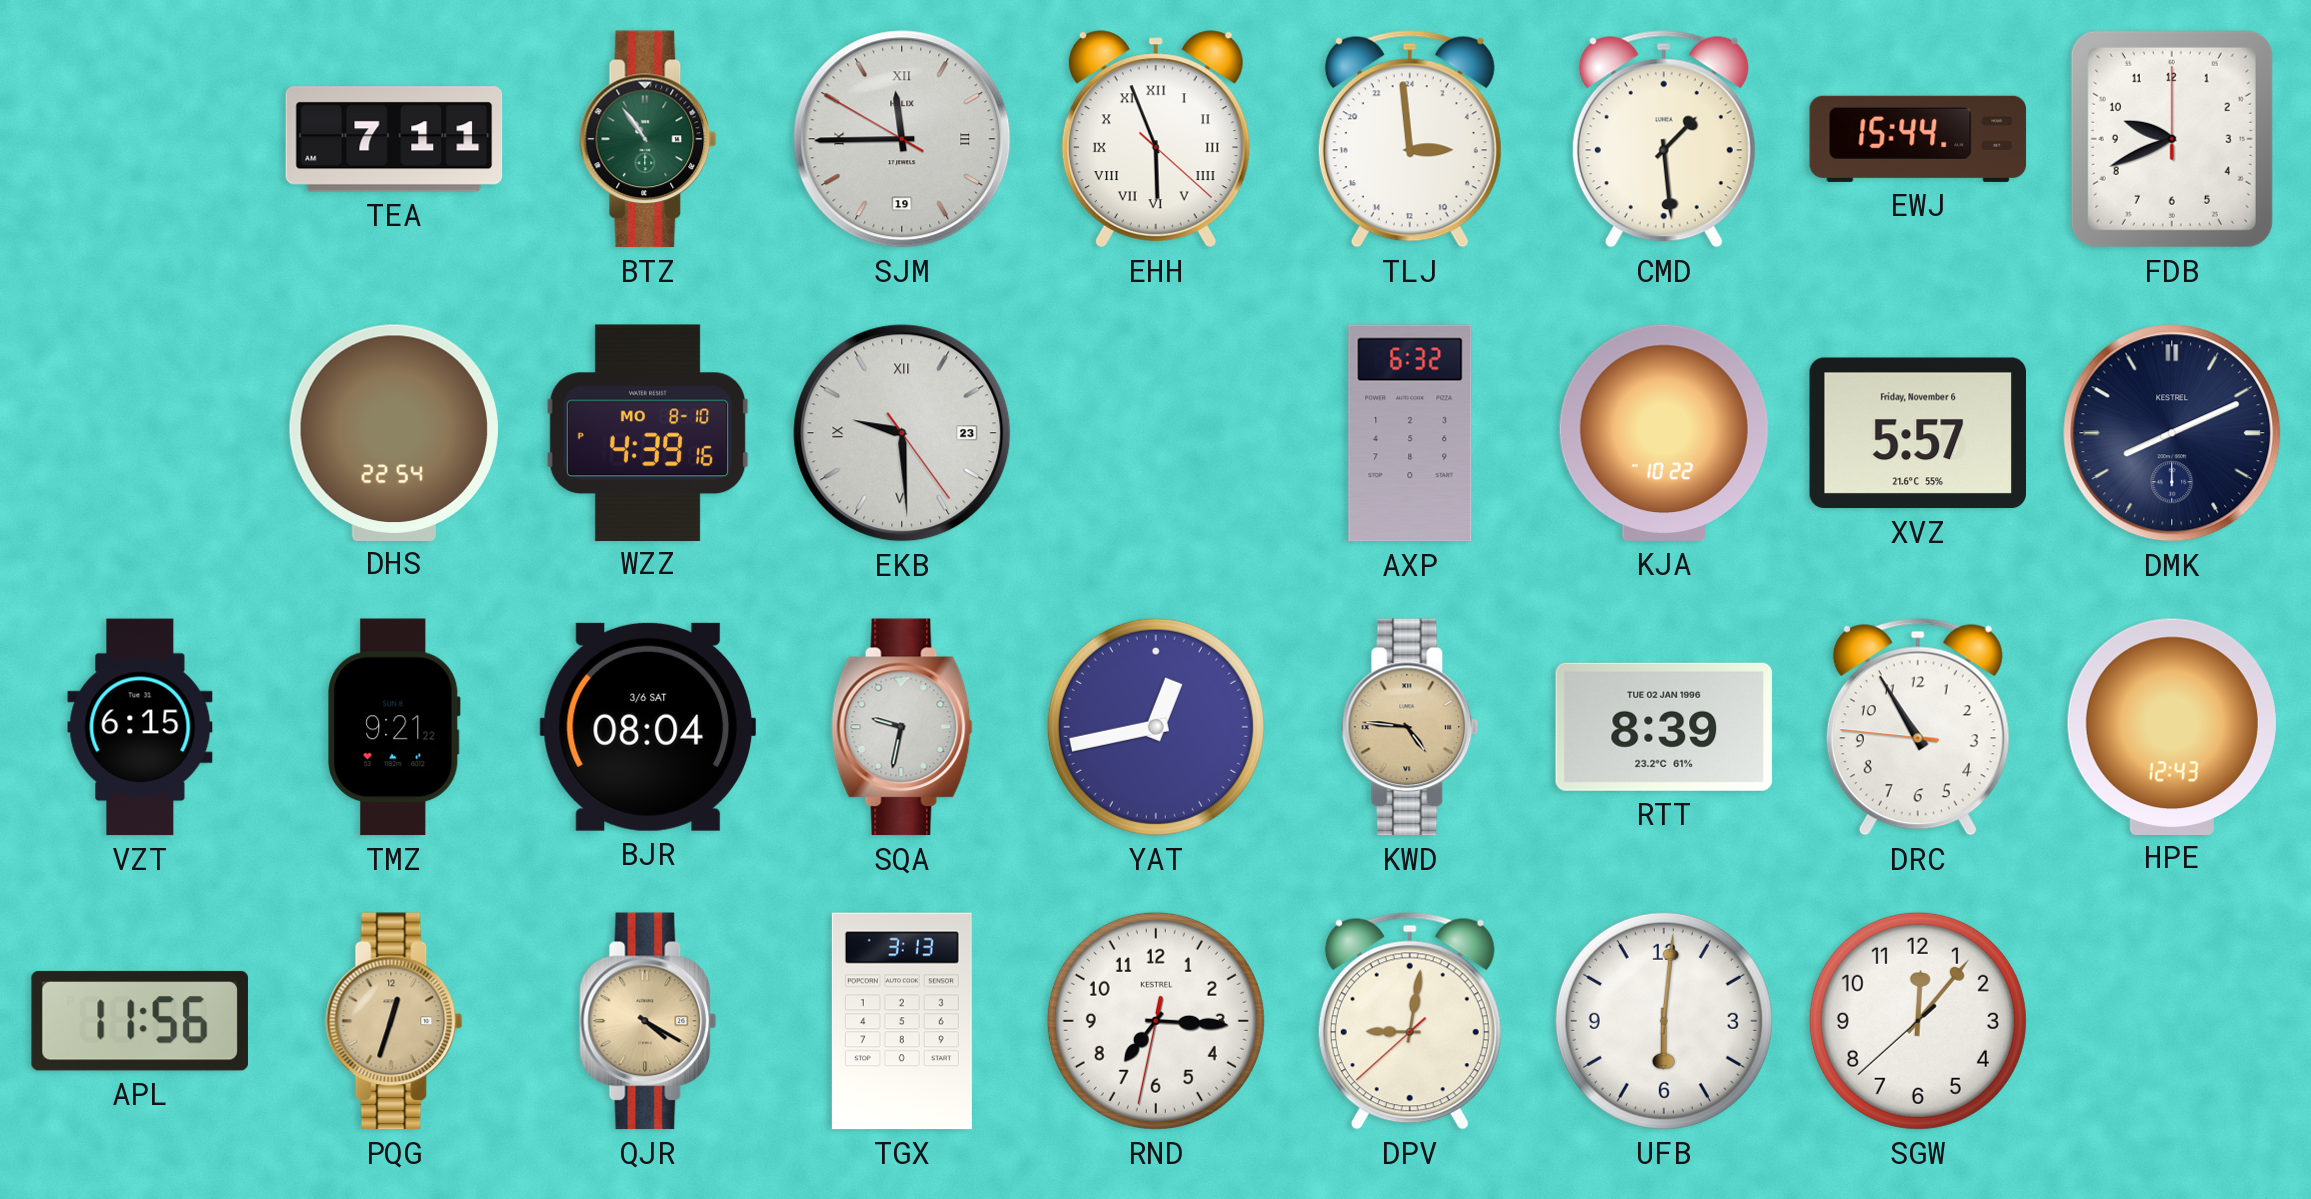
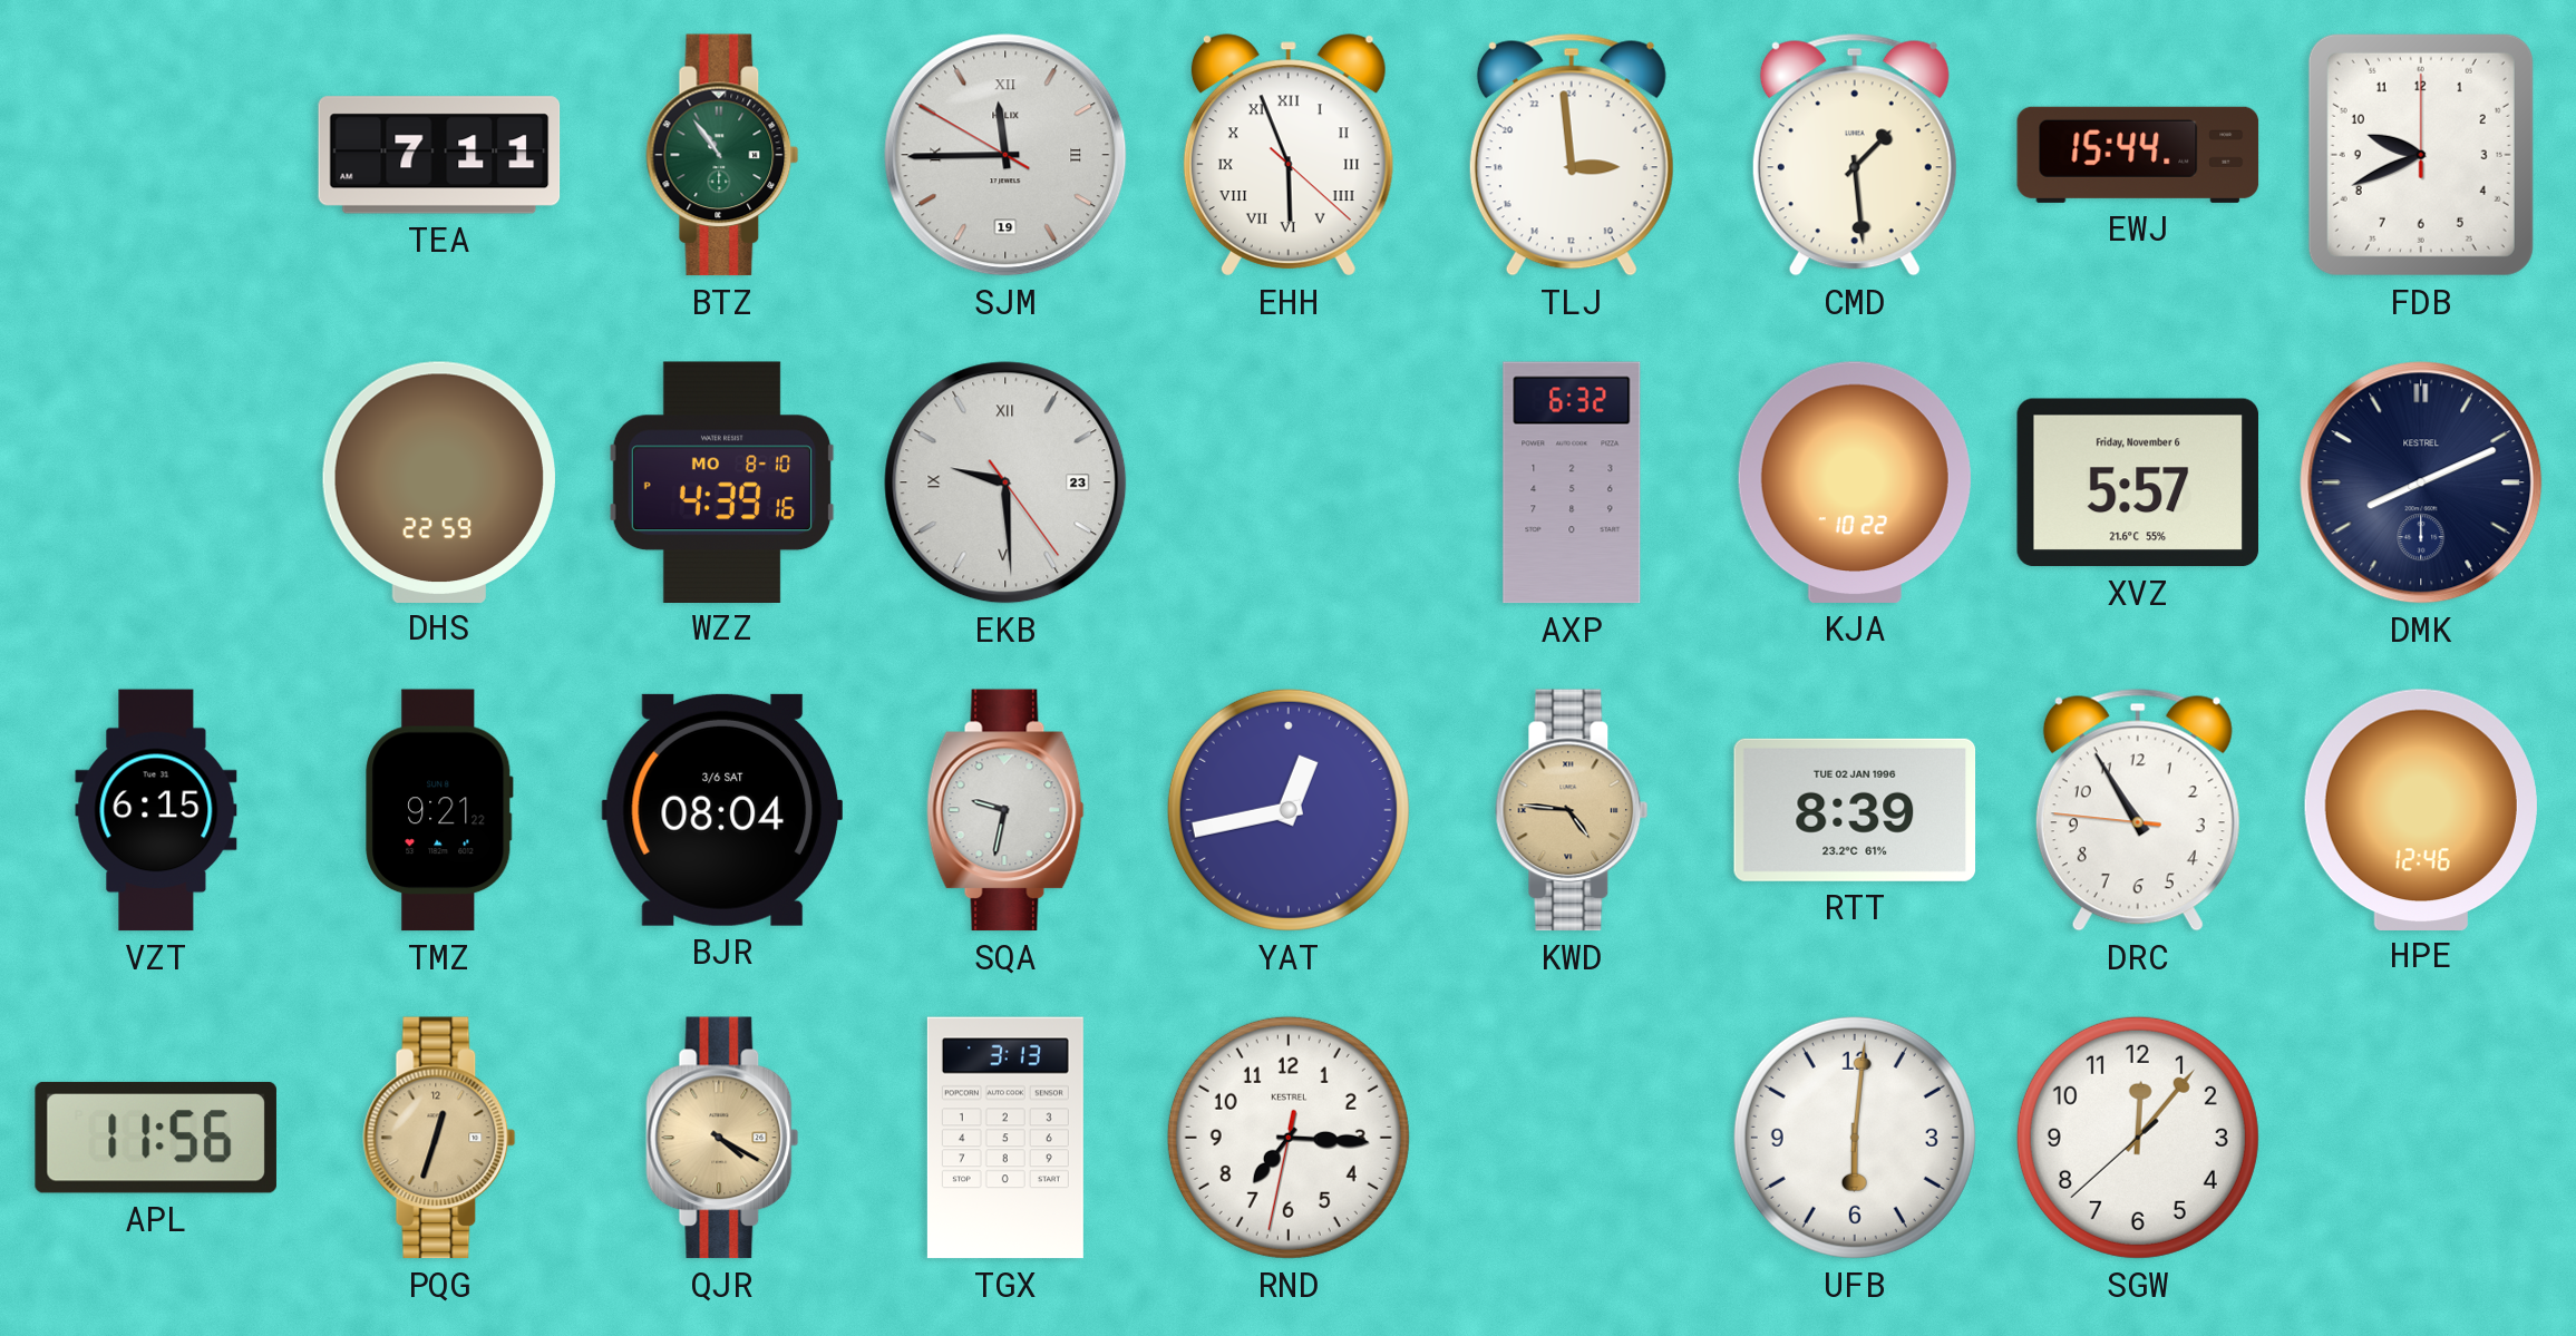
DHS: 22:54 -> 22:59
HPE: 12:43 -> 12:46
DPV: 9:01 -> none
